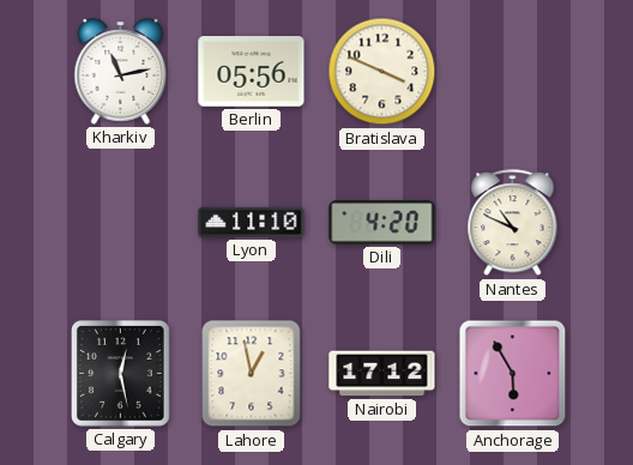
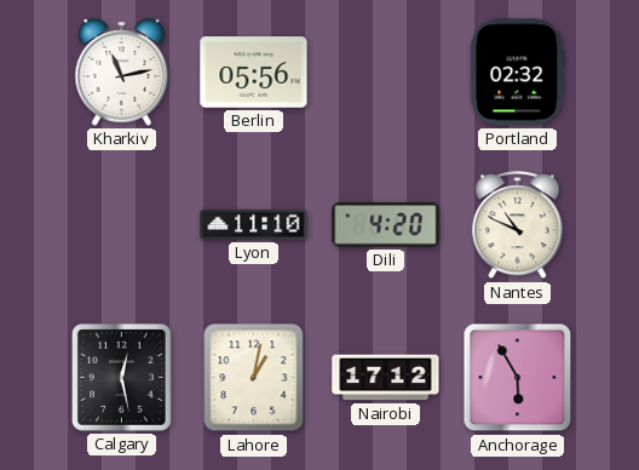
Bratislava: 3:49 -> none
Portland: none -> 02:32
Lahore: 12:58 -> 1:02
